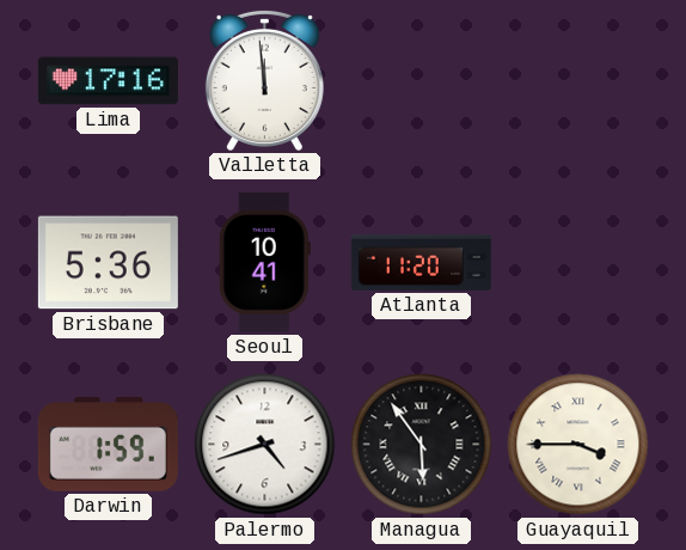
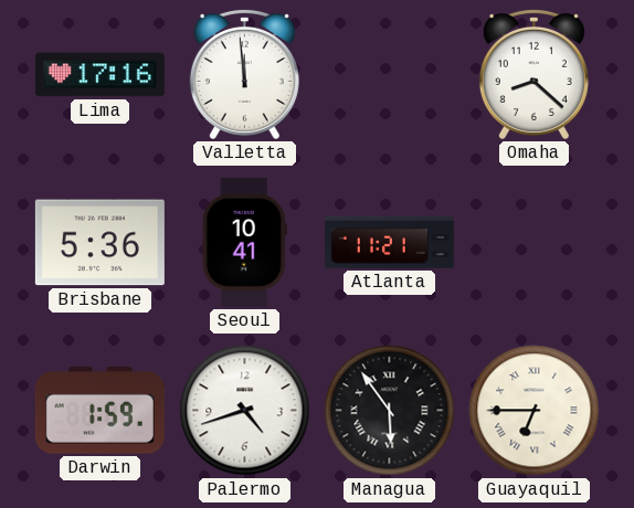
Omaha: none -> 8:22
Atlanta: 11:20 -> 11:21
Guayaquil: 3:45 -> 6:45
